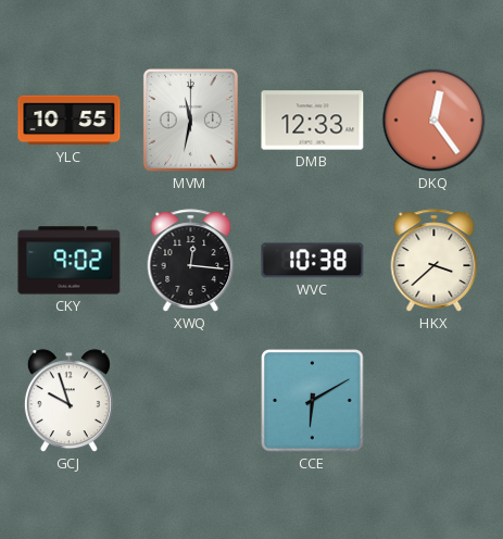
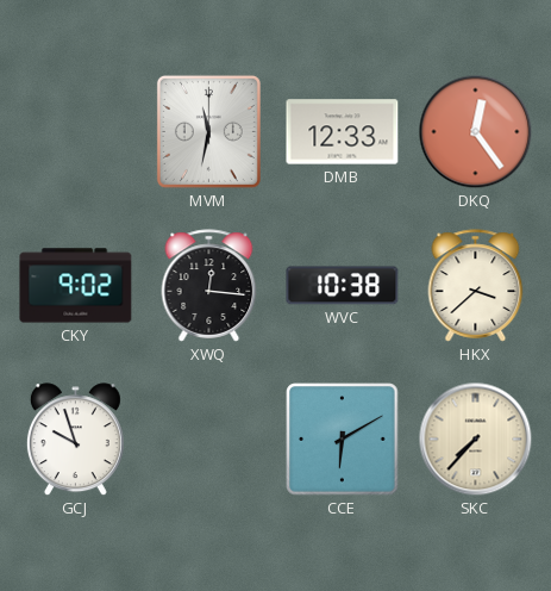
YLC: 10:55 -> none
SKC: none -> 7:37
